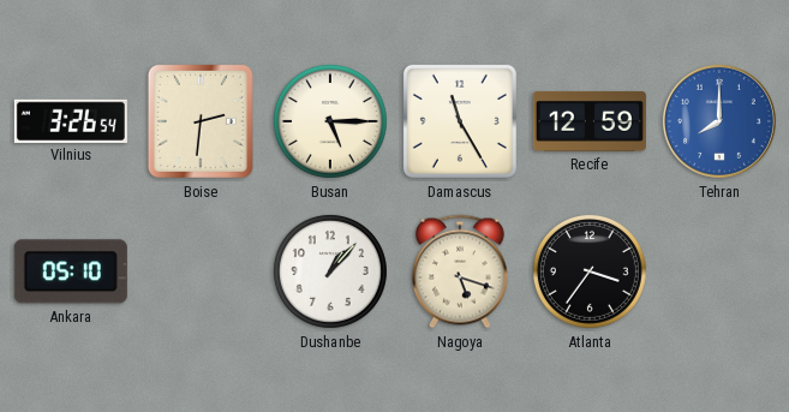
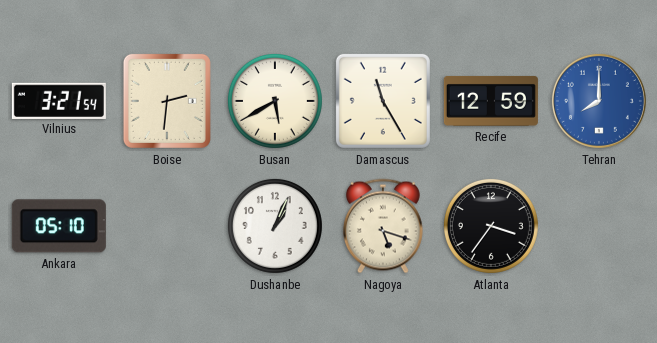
Vilnius: 3:26 -> 3:21
Busan: 5:15 -> 5:40
Dushanbe: 1:07 -> 1:04
